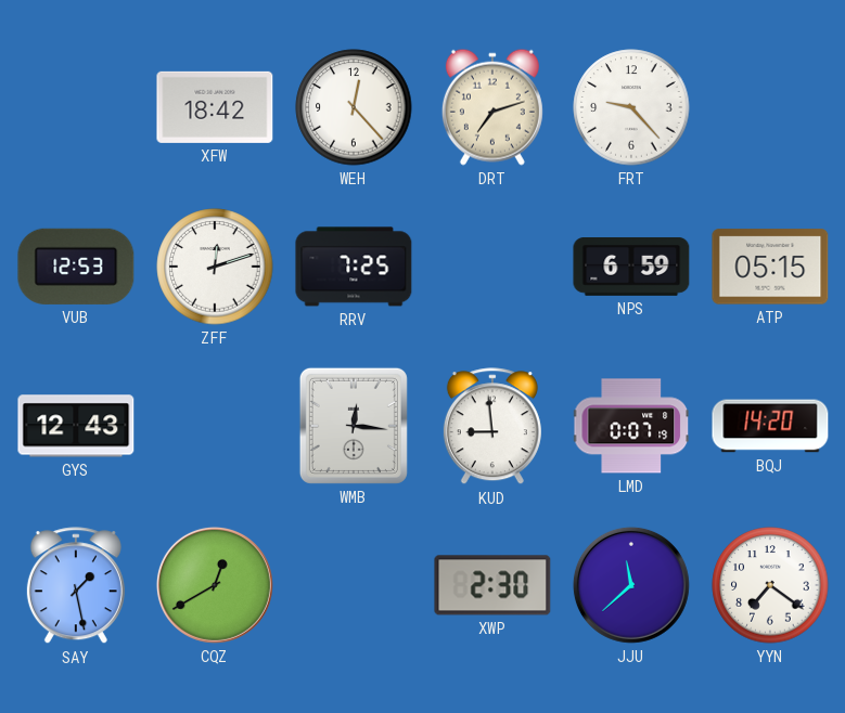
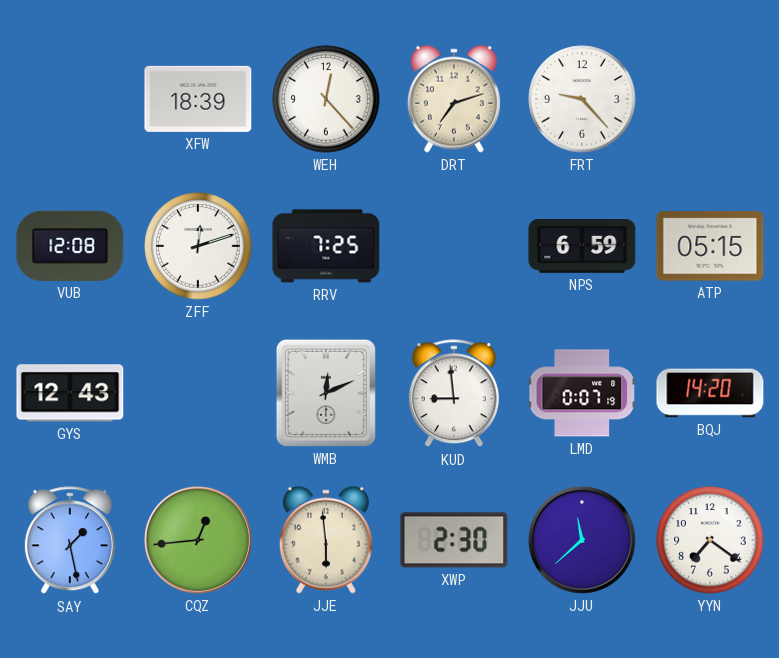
XFW: 18:42 -> 18:39
VUB: 12:53 -> 12:08
WMB: 12:16 -> 12:11
CQZ: 12:40 -> 12:44
JJE: none -> 5:59
